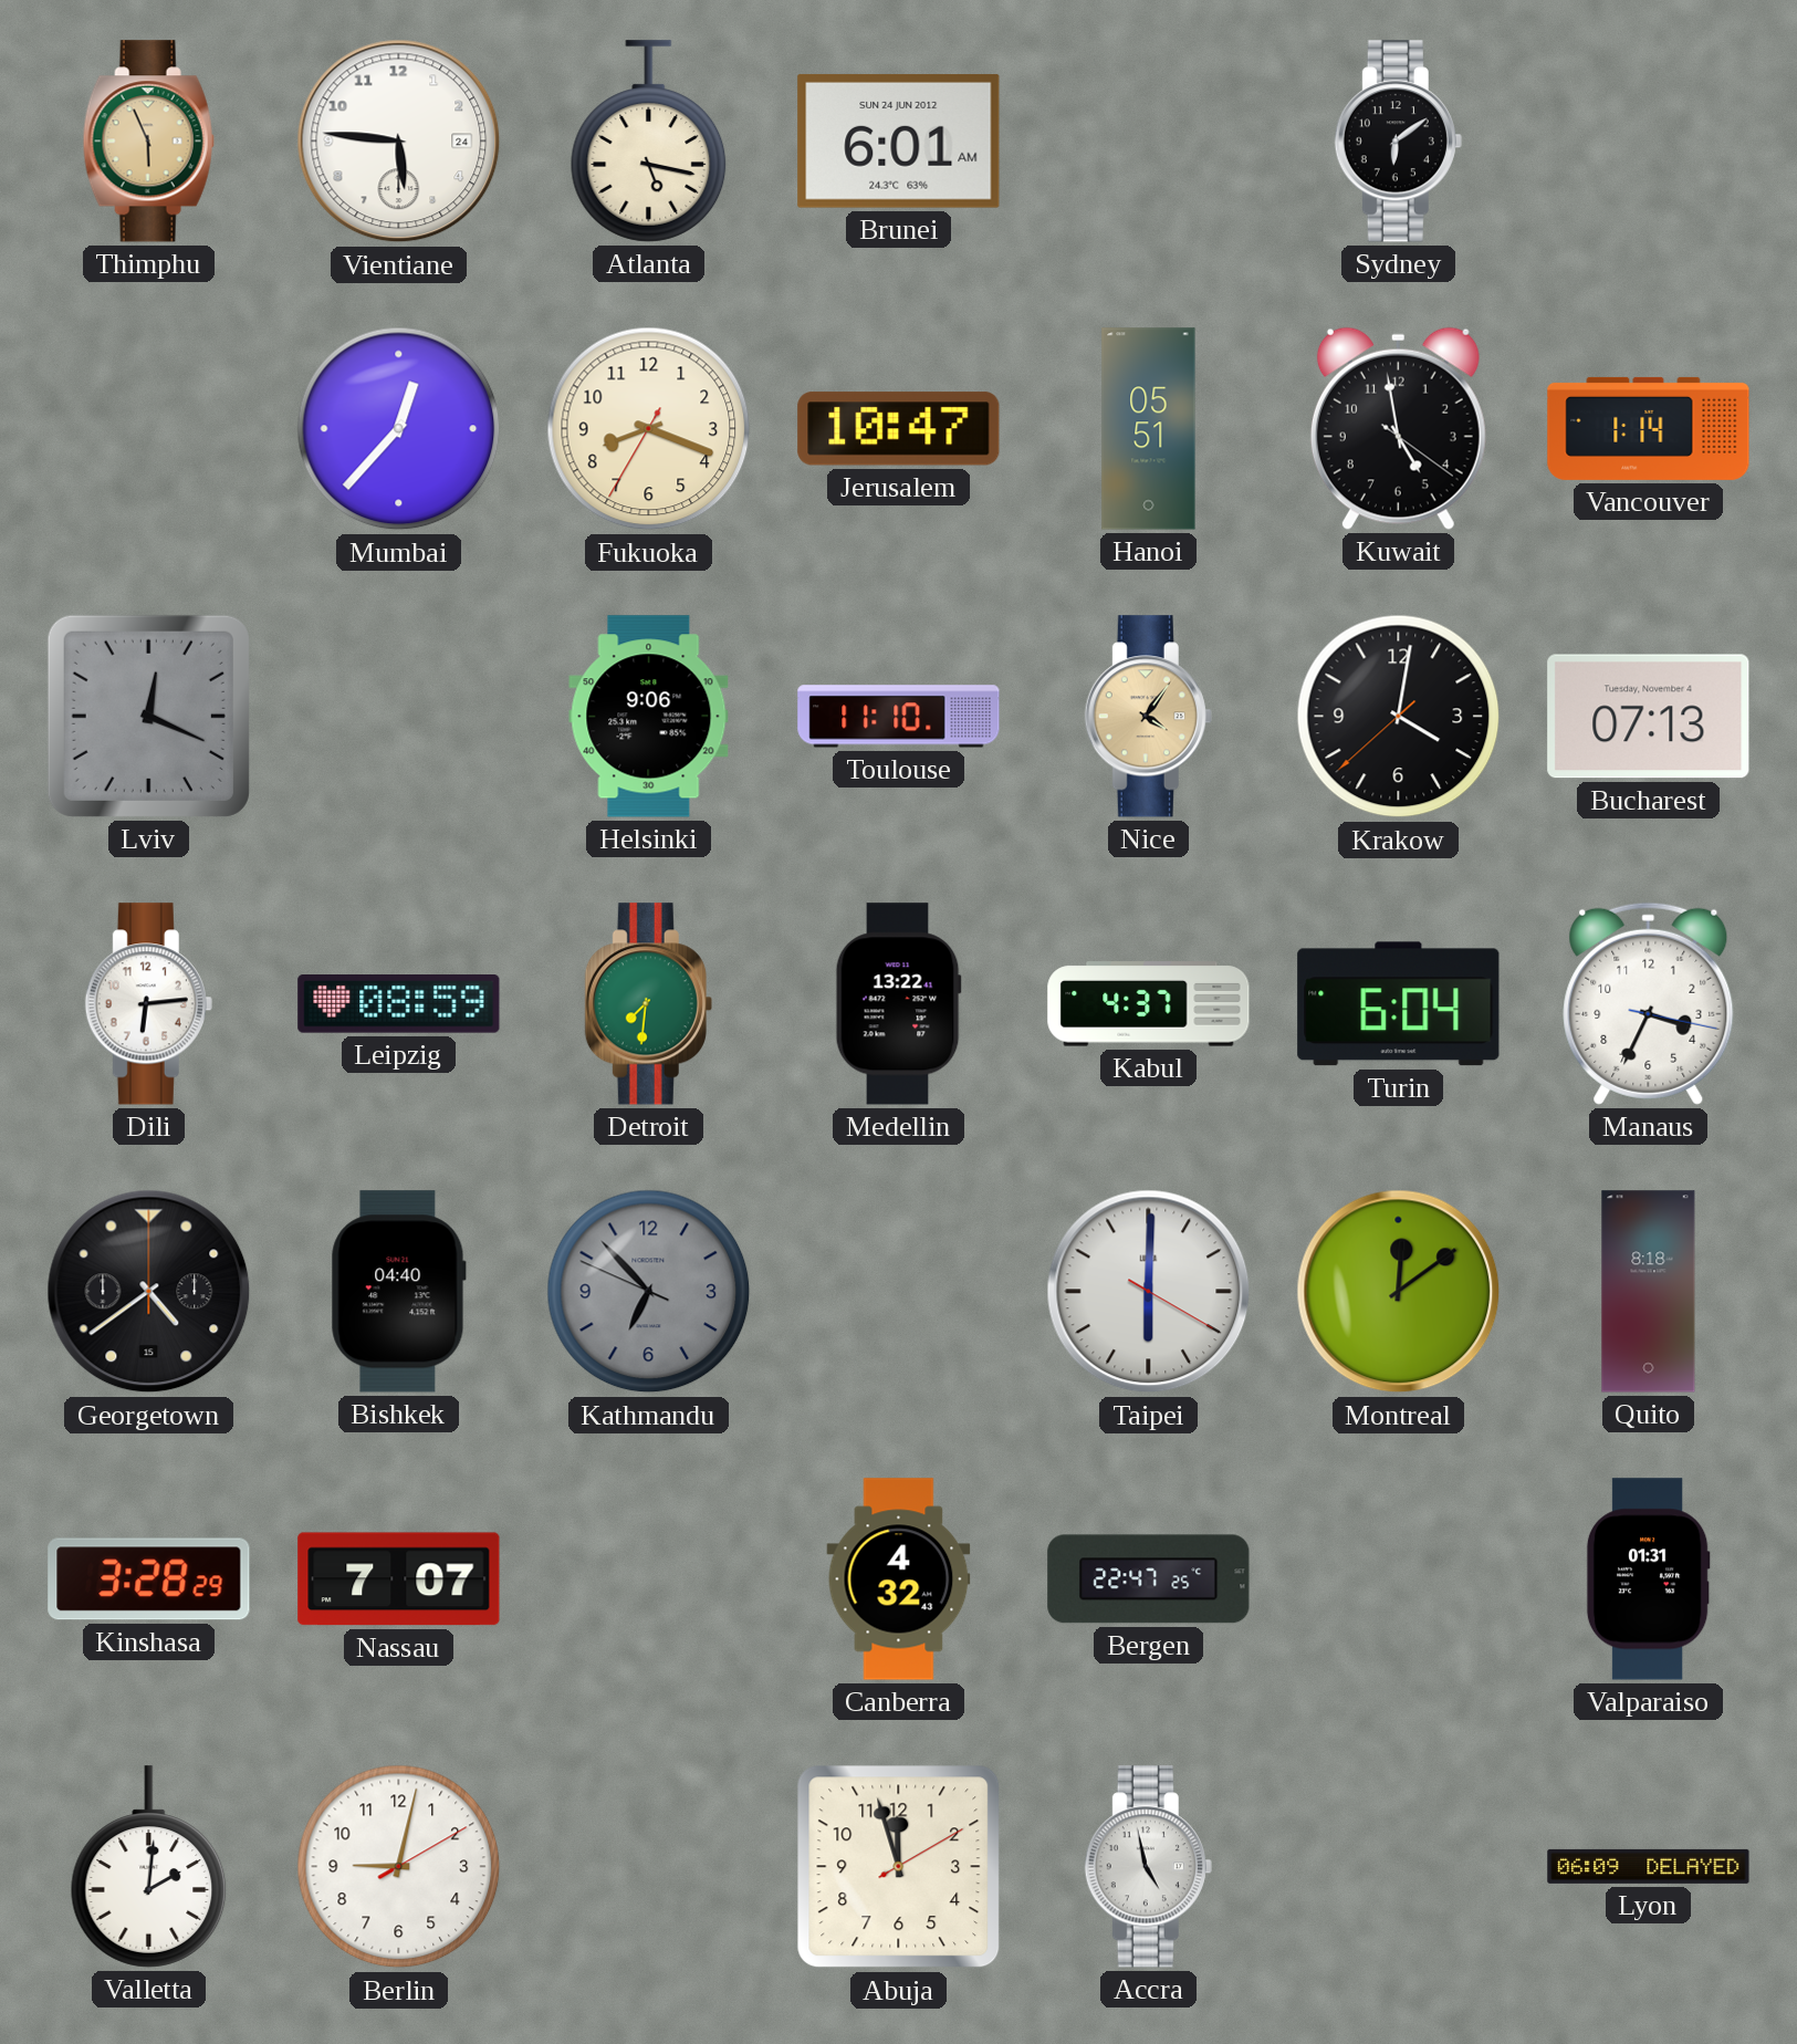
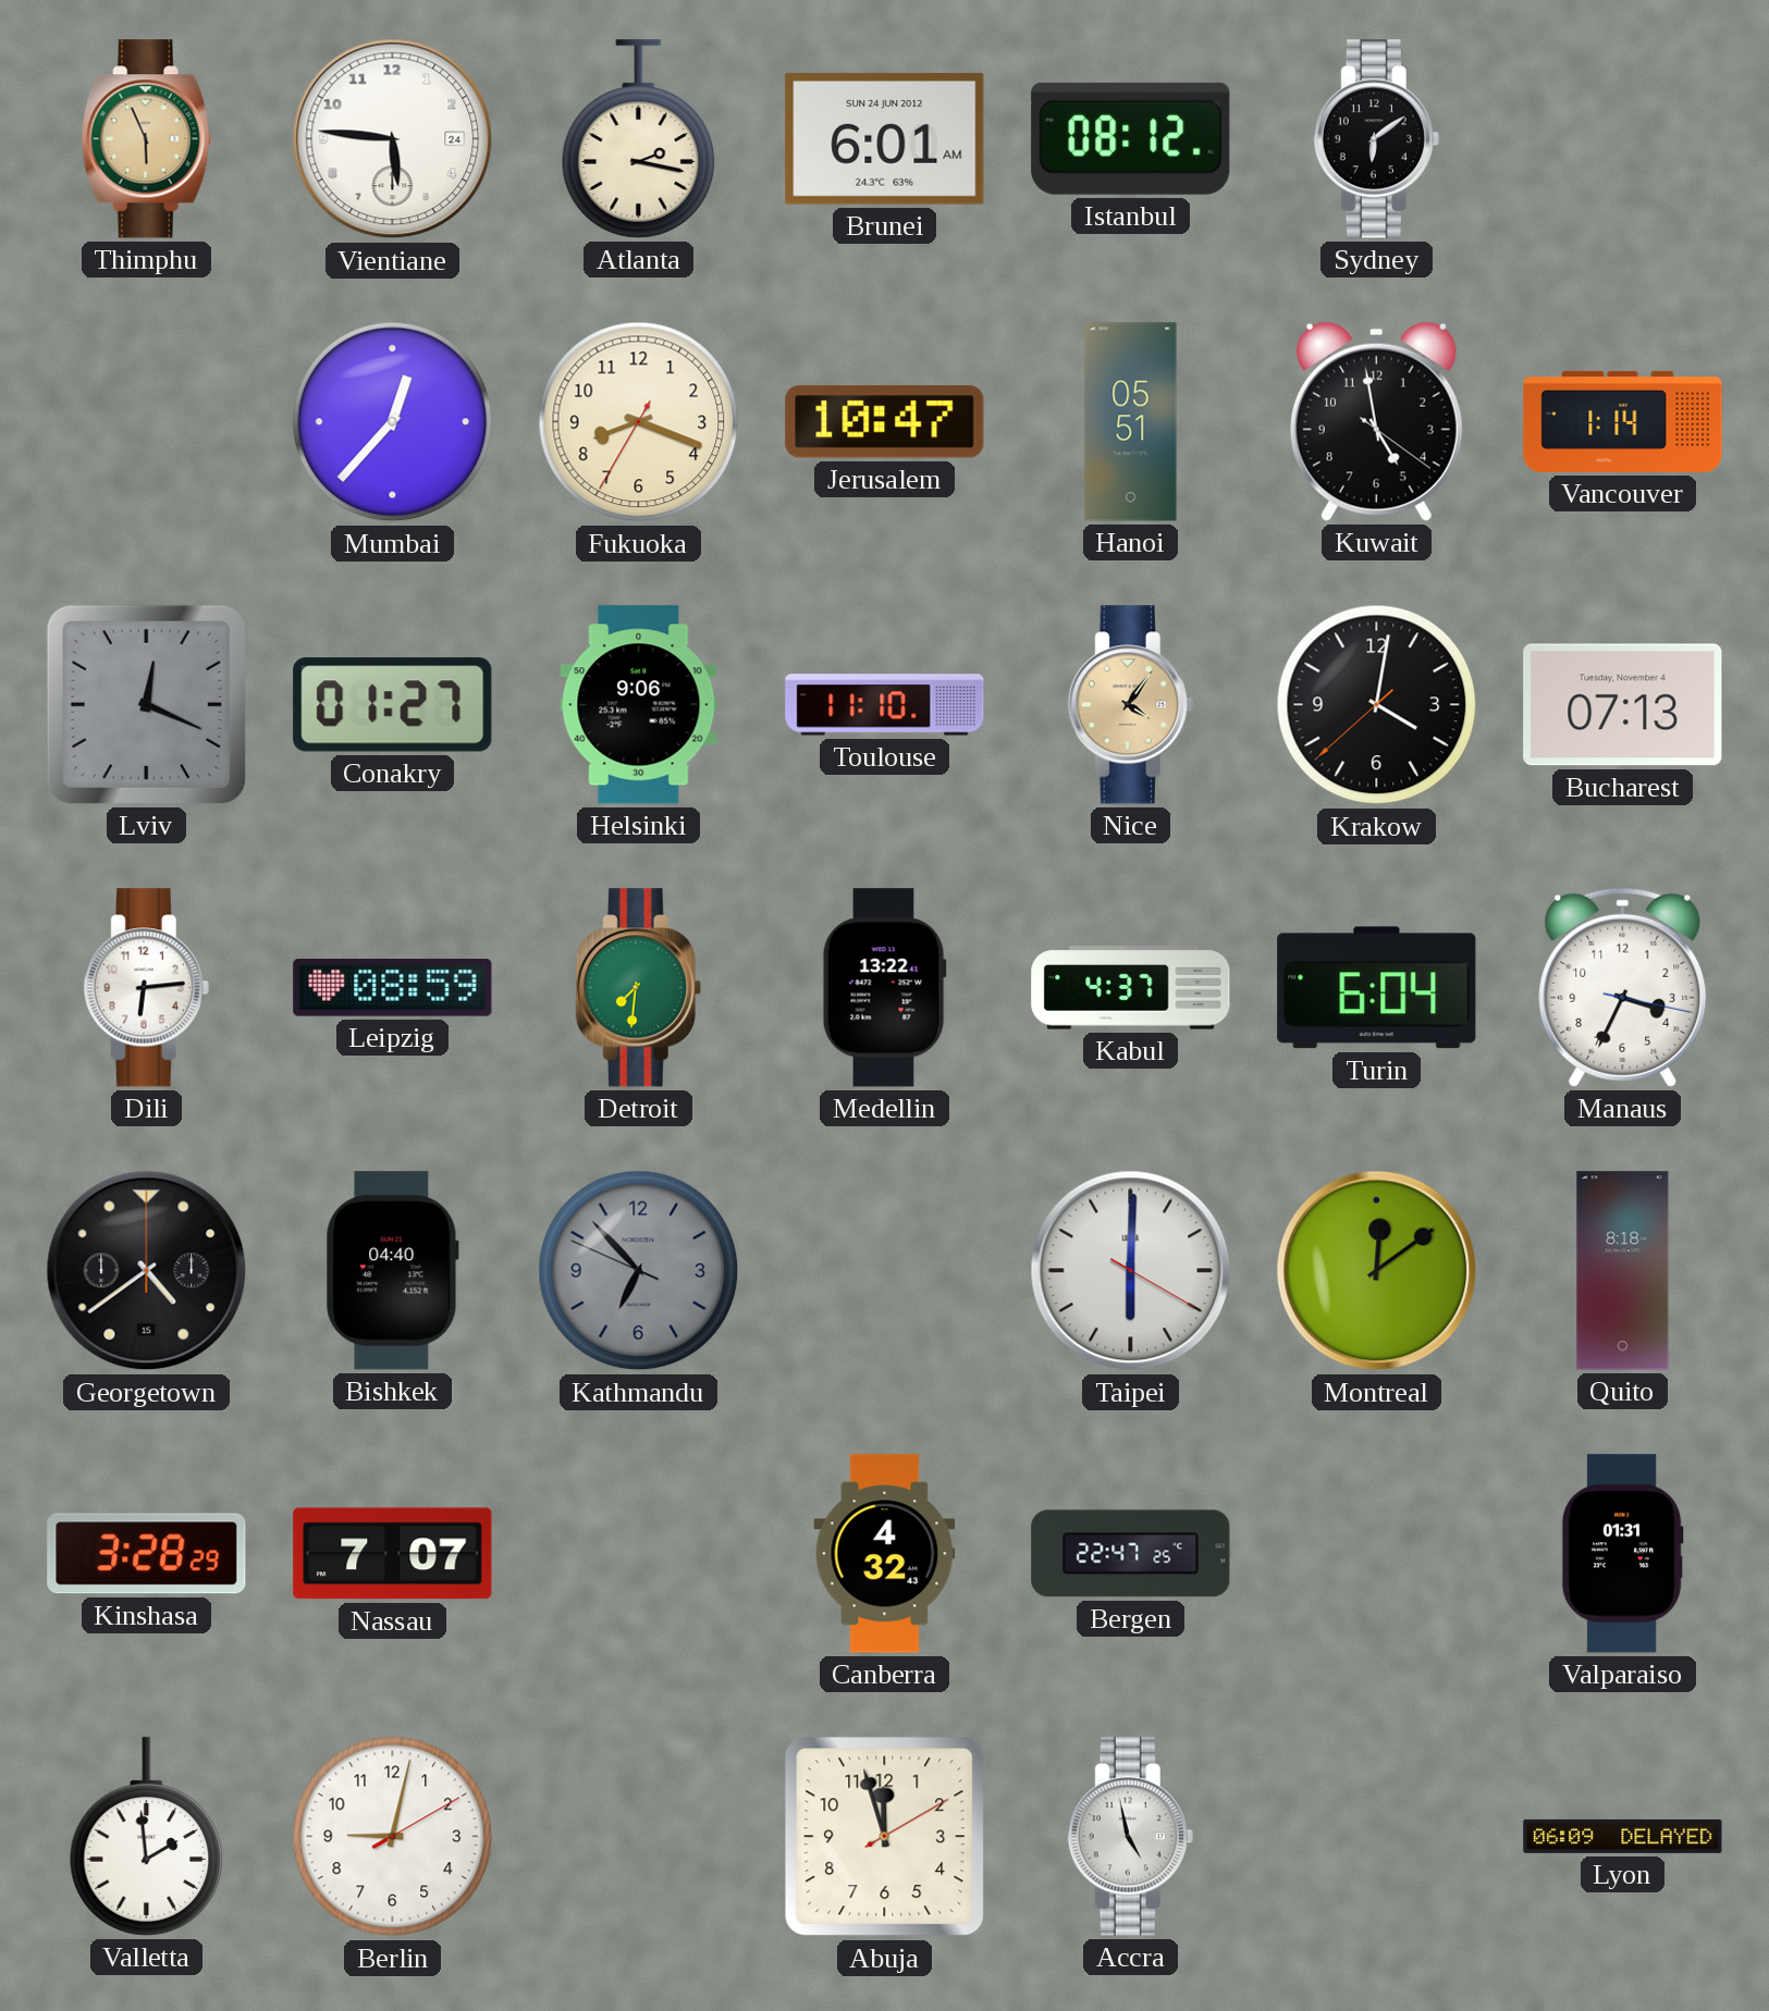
Atlanta: 5:17 -> 2:17
Istanbul: none -> 08:12
Conakry: none -> 01:27
Valletta: 2:01 -> 1:59
